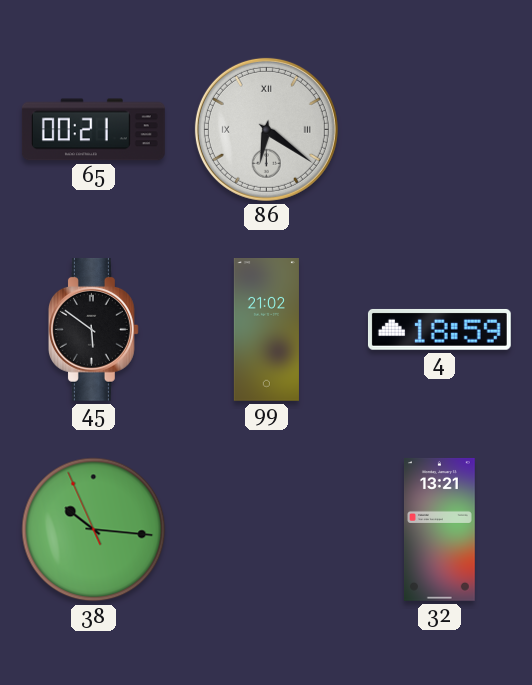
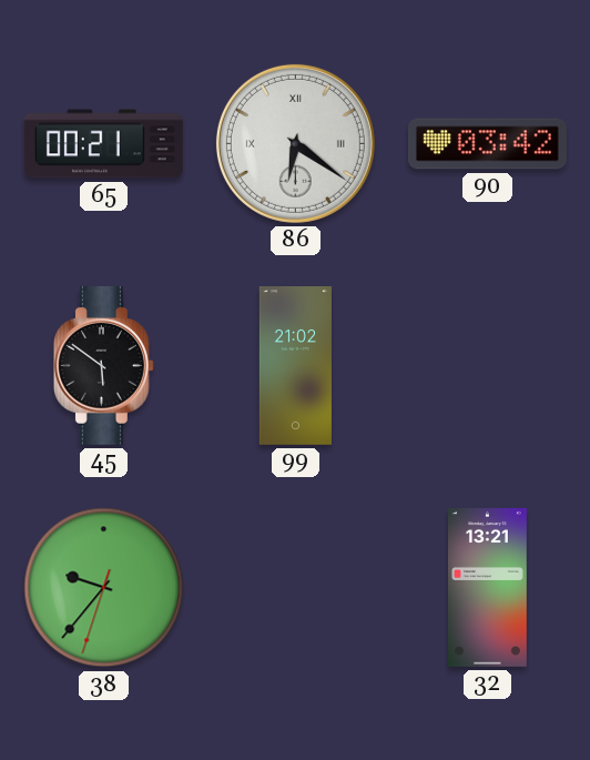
90: none -> 03:42
4: 18:59 -> none
38: 10:15 -> 9:36
